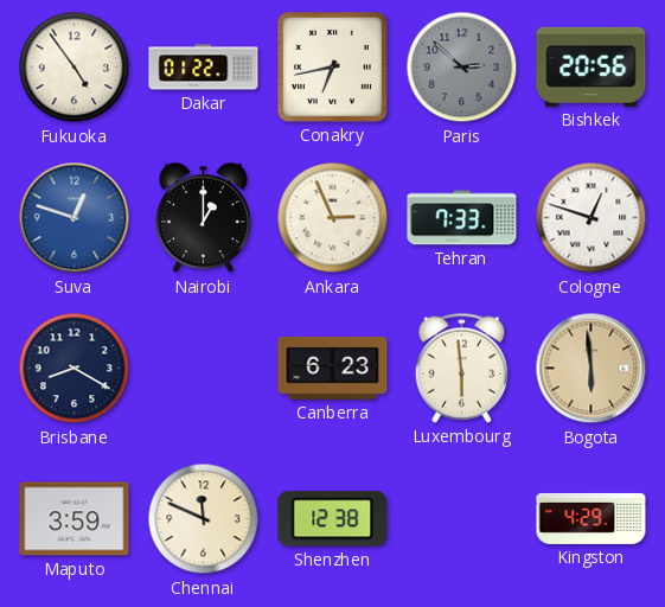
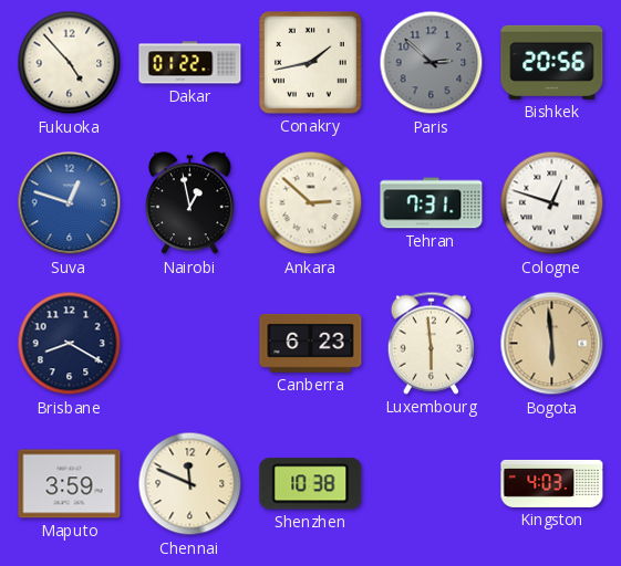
Fukuoka: 4:54 -> 4:53
Conakry: 6:43 -> 1:43
Nairobi: 1:00 -> 12:58
Ankara: 2:56 -> 2:52
Tehran: 7:33 -> 7:31
Shenzhen: 12:38 -> 10:38
Kingston: 4:29 -> 4:03
